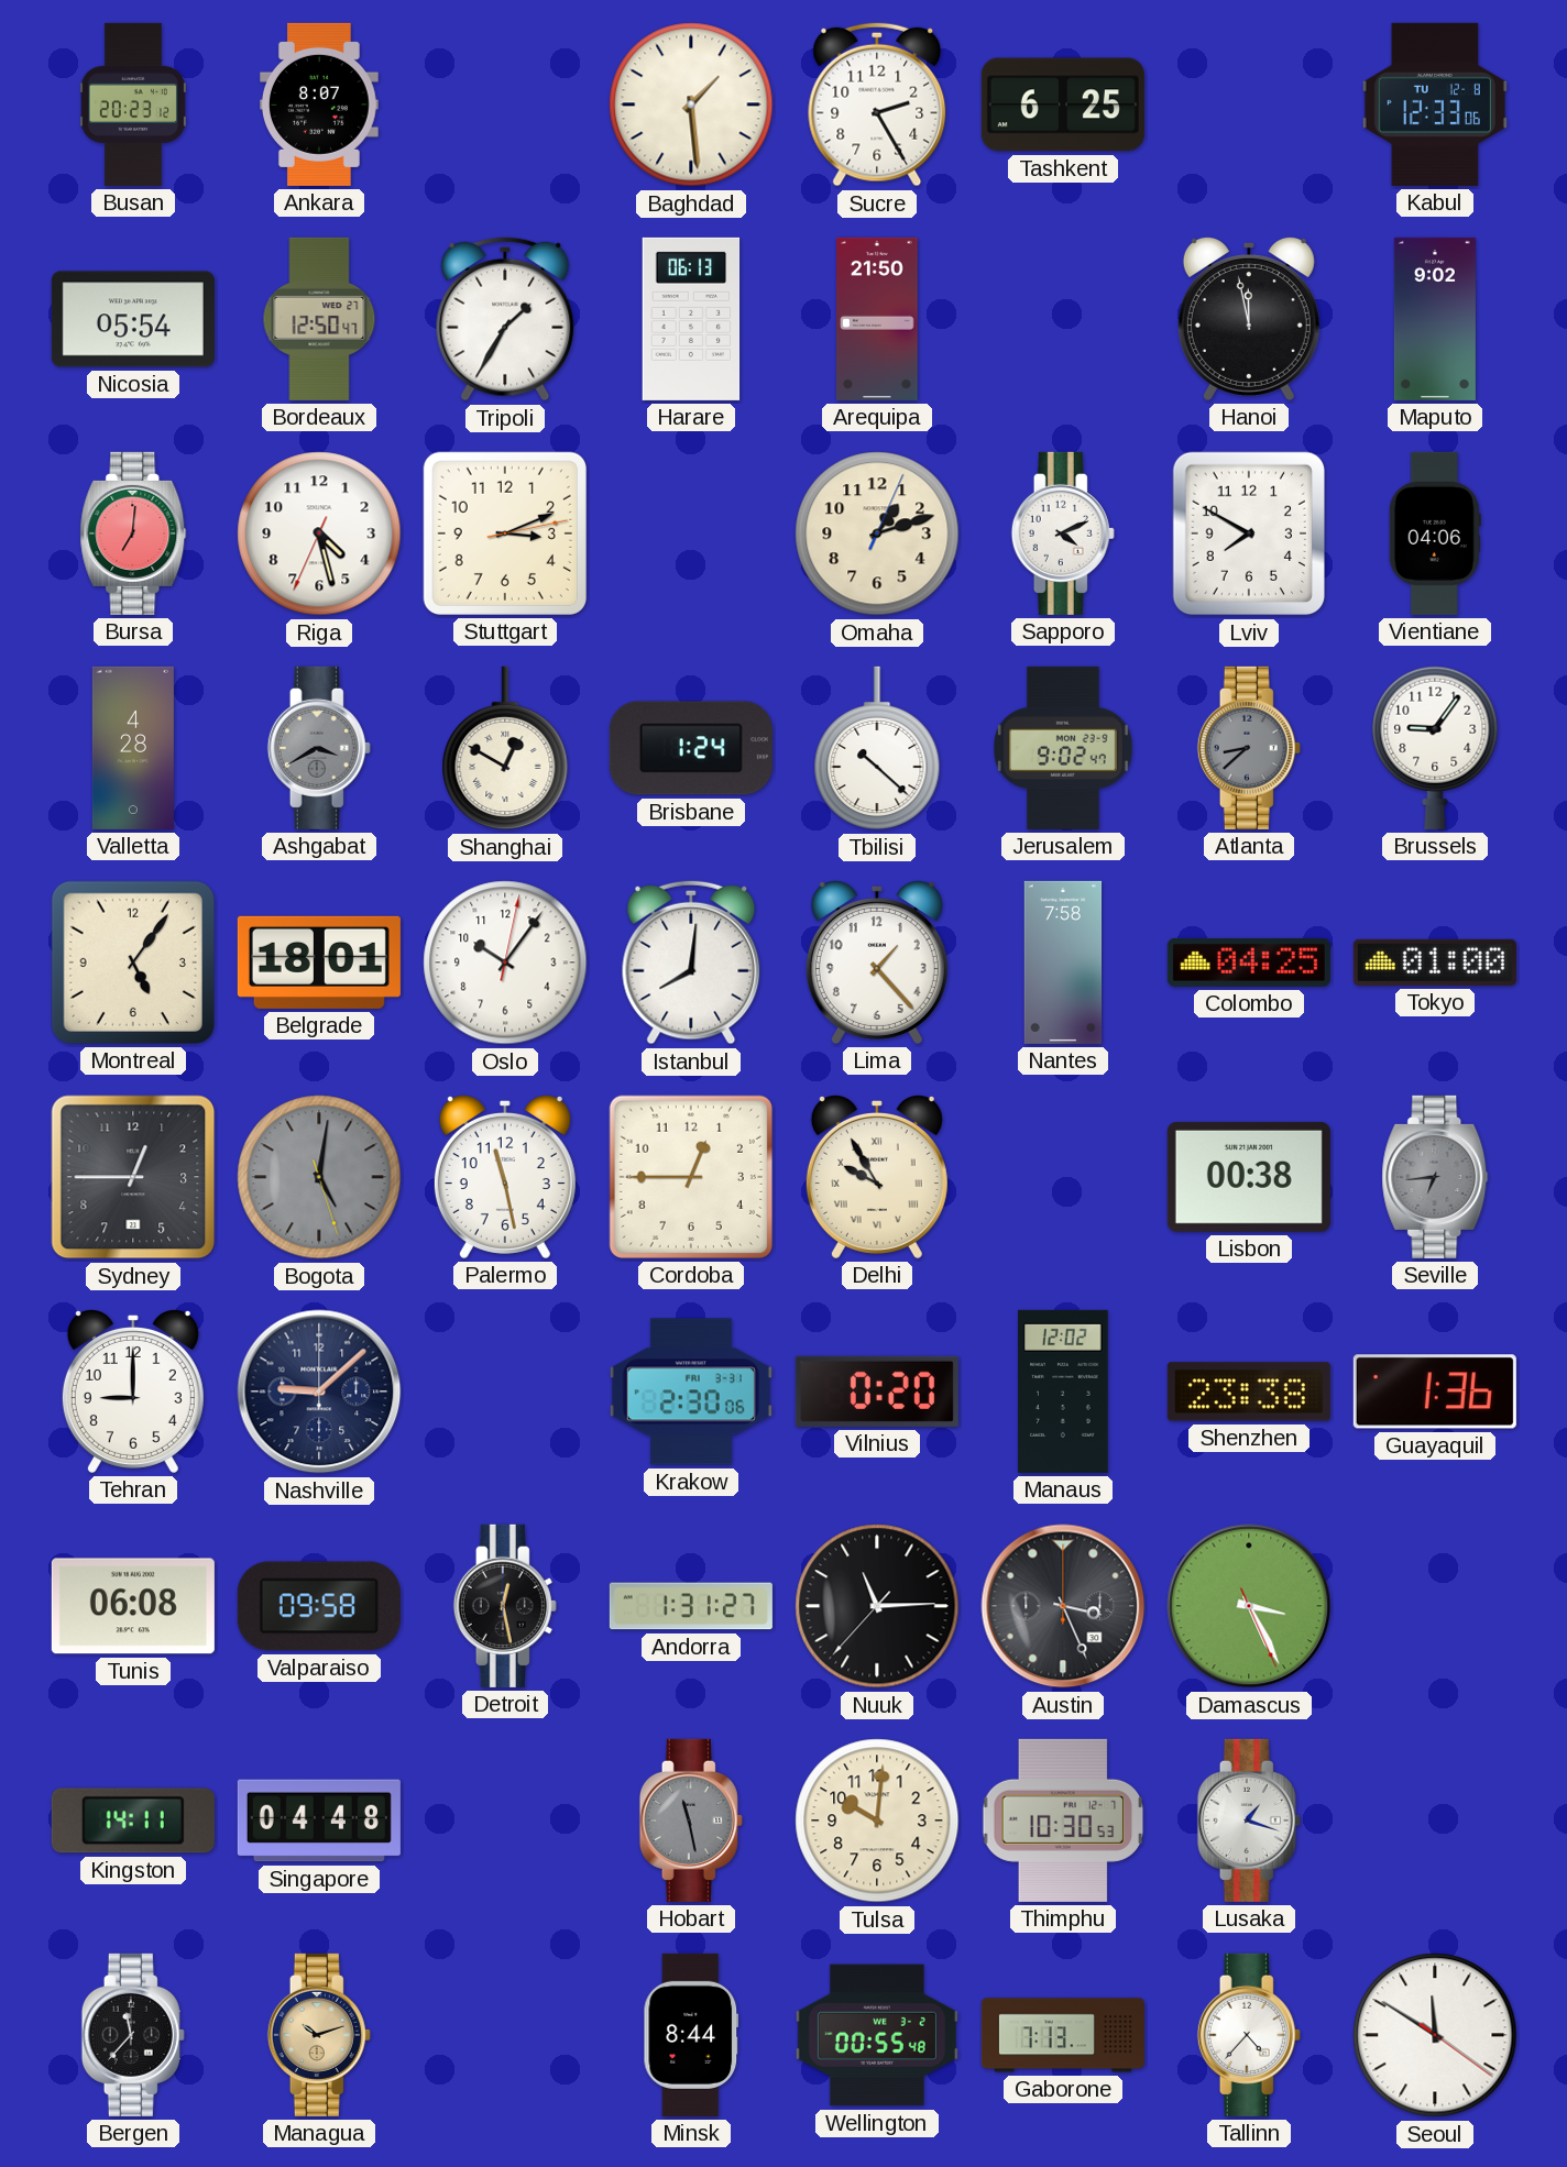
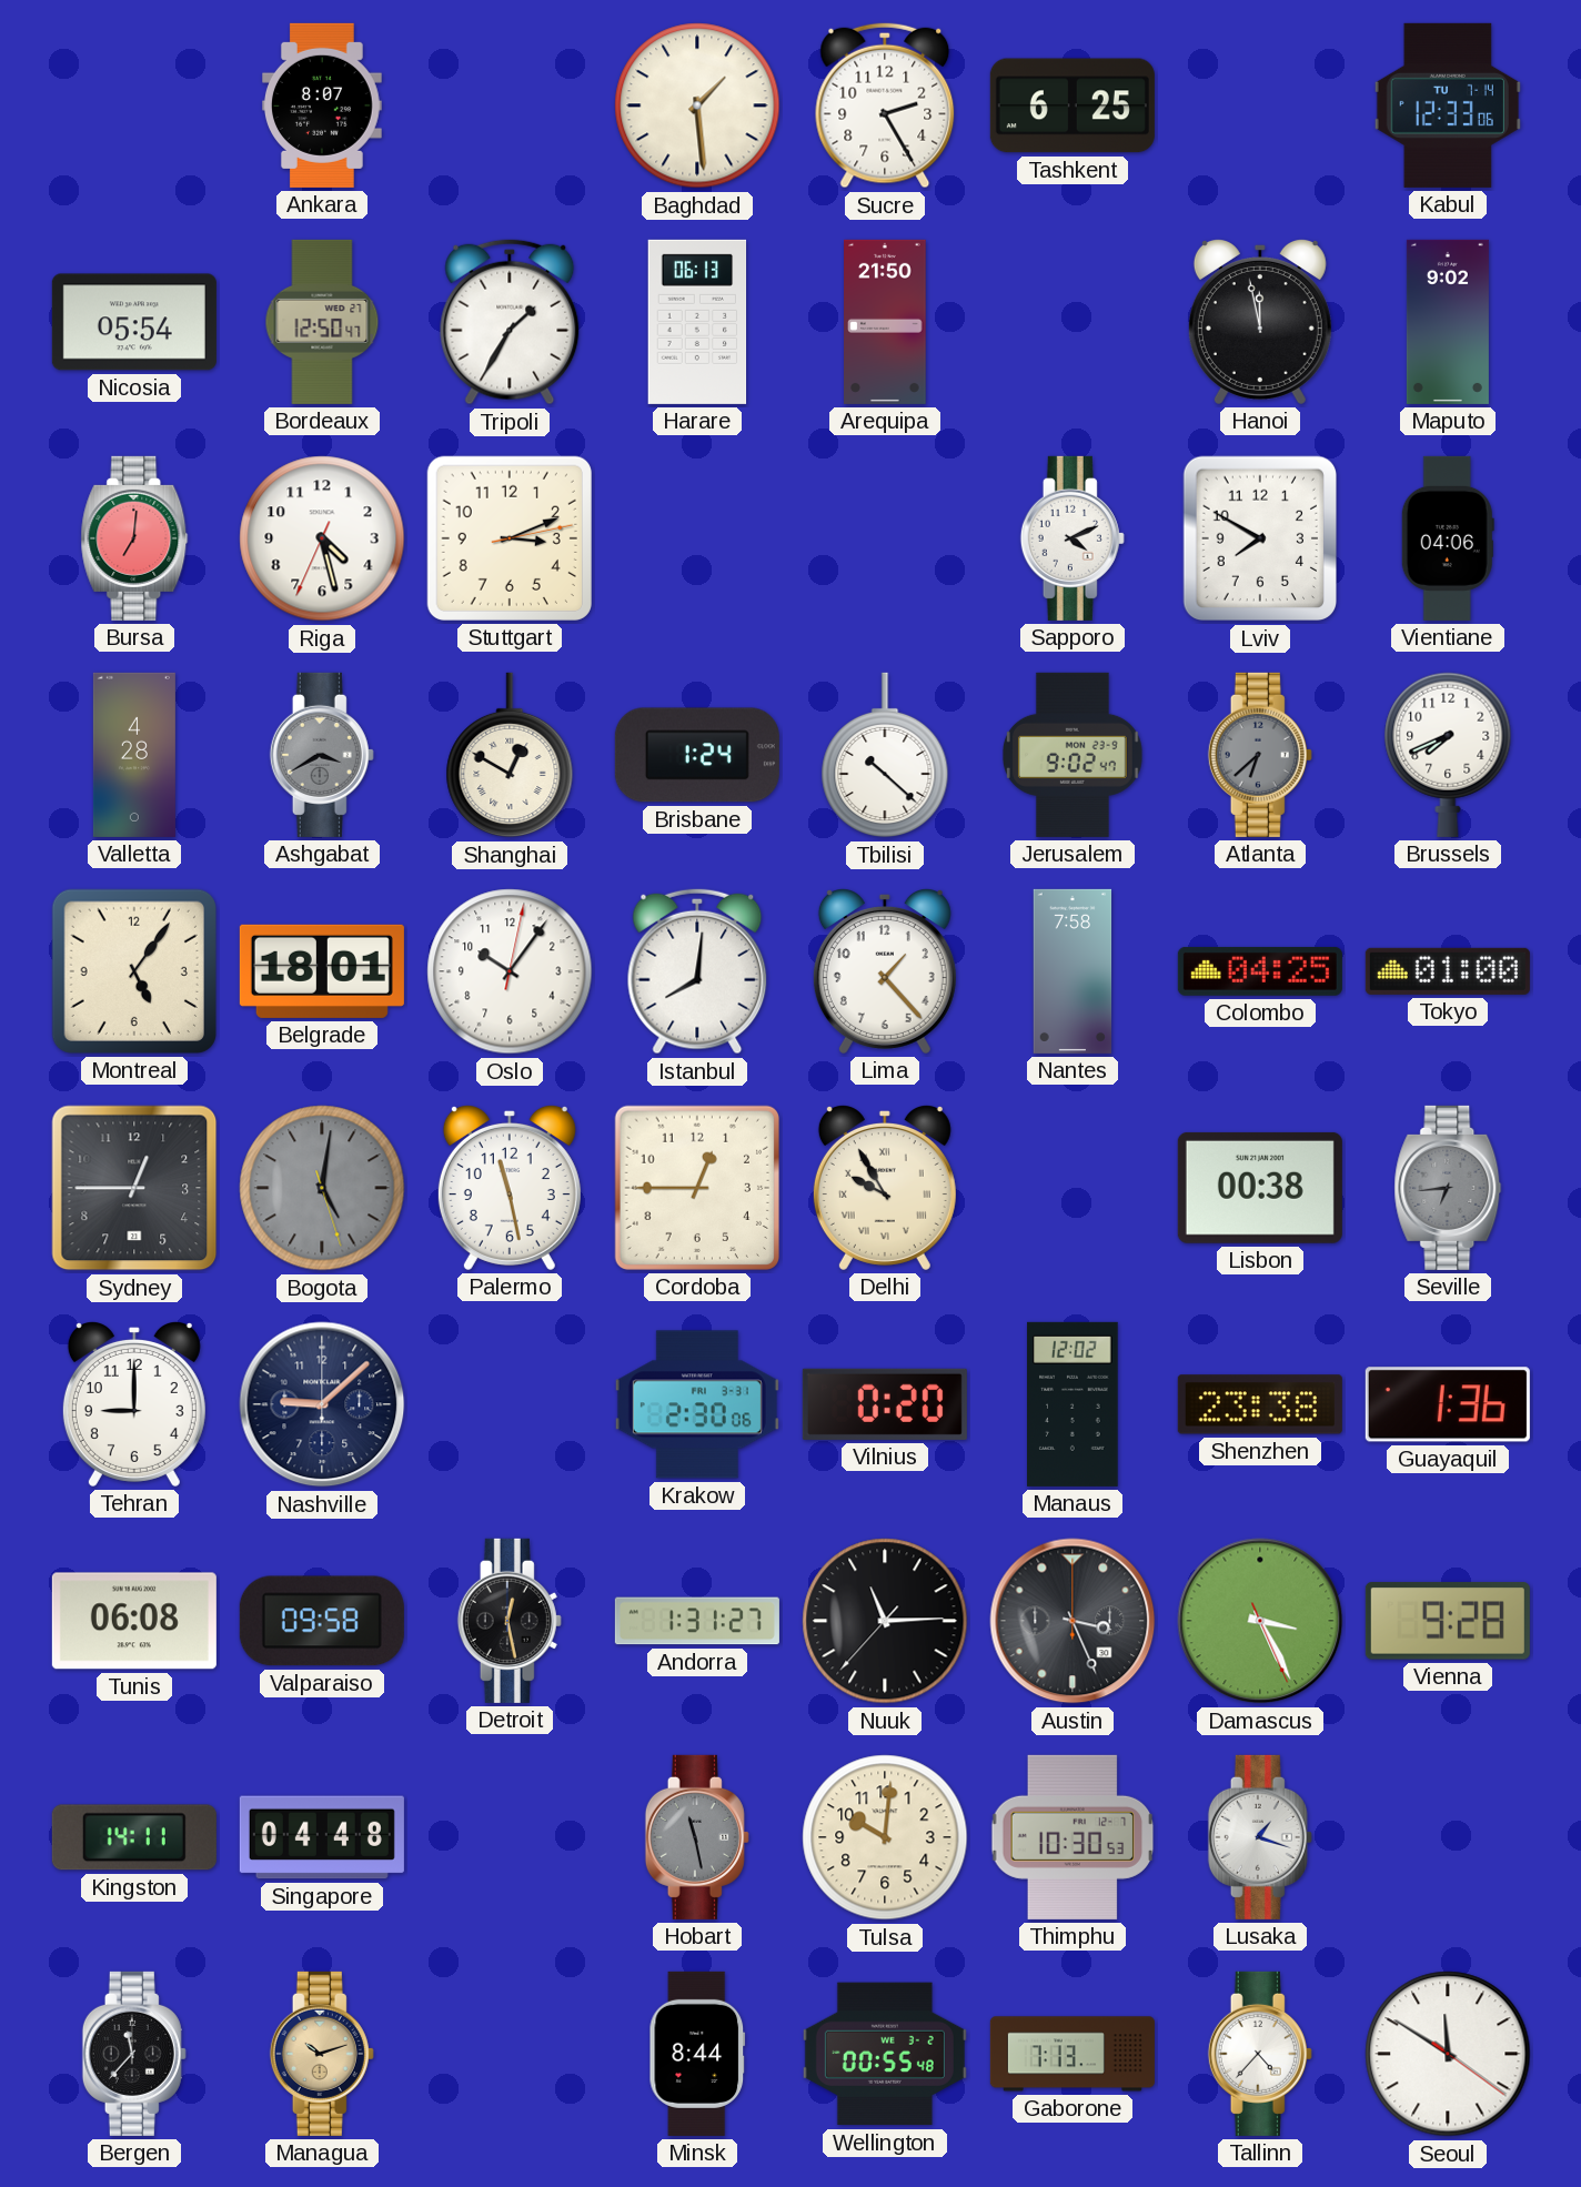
Busan: 20:23 -> none
Kabul date: TU 12-8 -> TU 7-14
Omaha: 1:12 -> none
Atlanta: 8:38 -> 6:38
Brussels: 9:06 -> 7:41
Vienna: none -> 9:28
